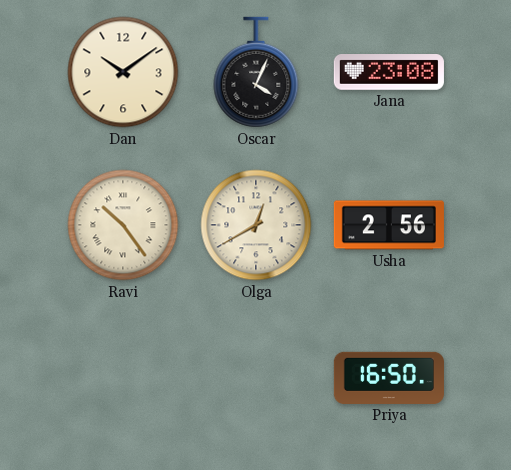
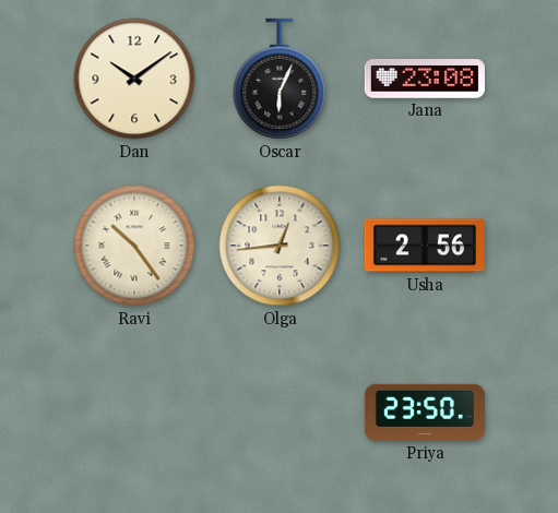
Oscar: 4:04 -> 6:04
Olga: 12:40 -> 12:44
Priya: 16:50 -> 23:50
